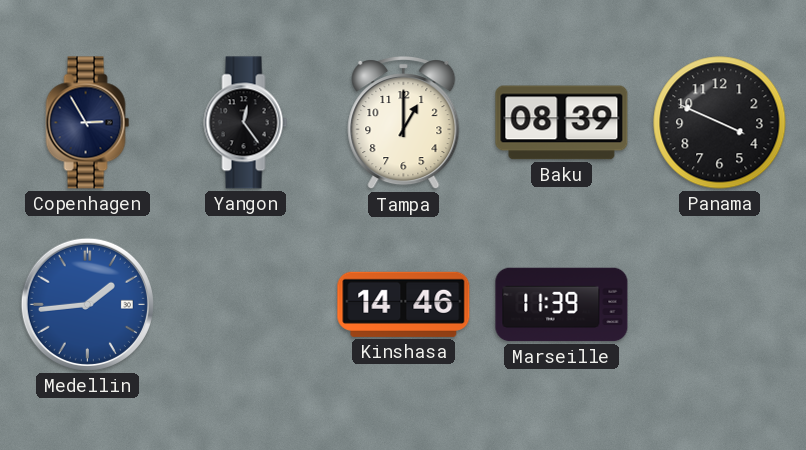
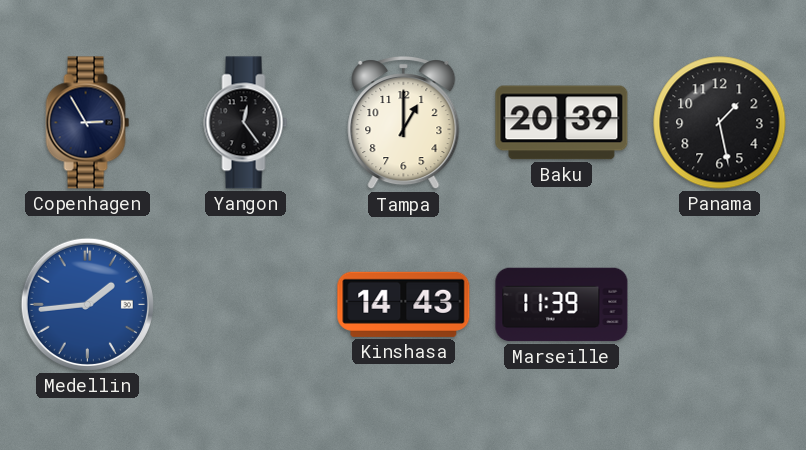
Baku: 08:39 -> 20:39
Panama: 3:49 -> 1:28
Kinshasa: 14:46 -> 14:43
